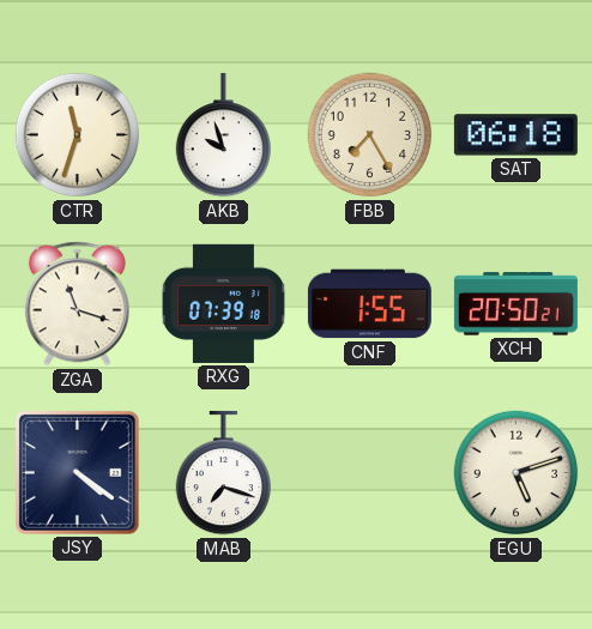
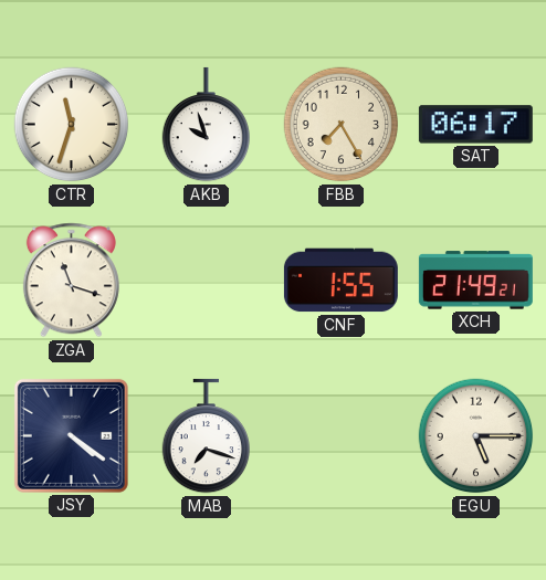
SAT: 06:18 -> 06:17
RXG: 07:39 -> none
XCH: 20:50 -> 21:49
EGU: 5:12 -> 5:15
